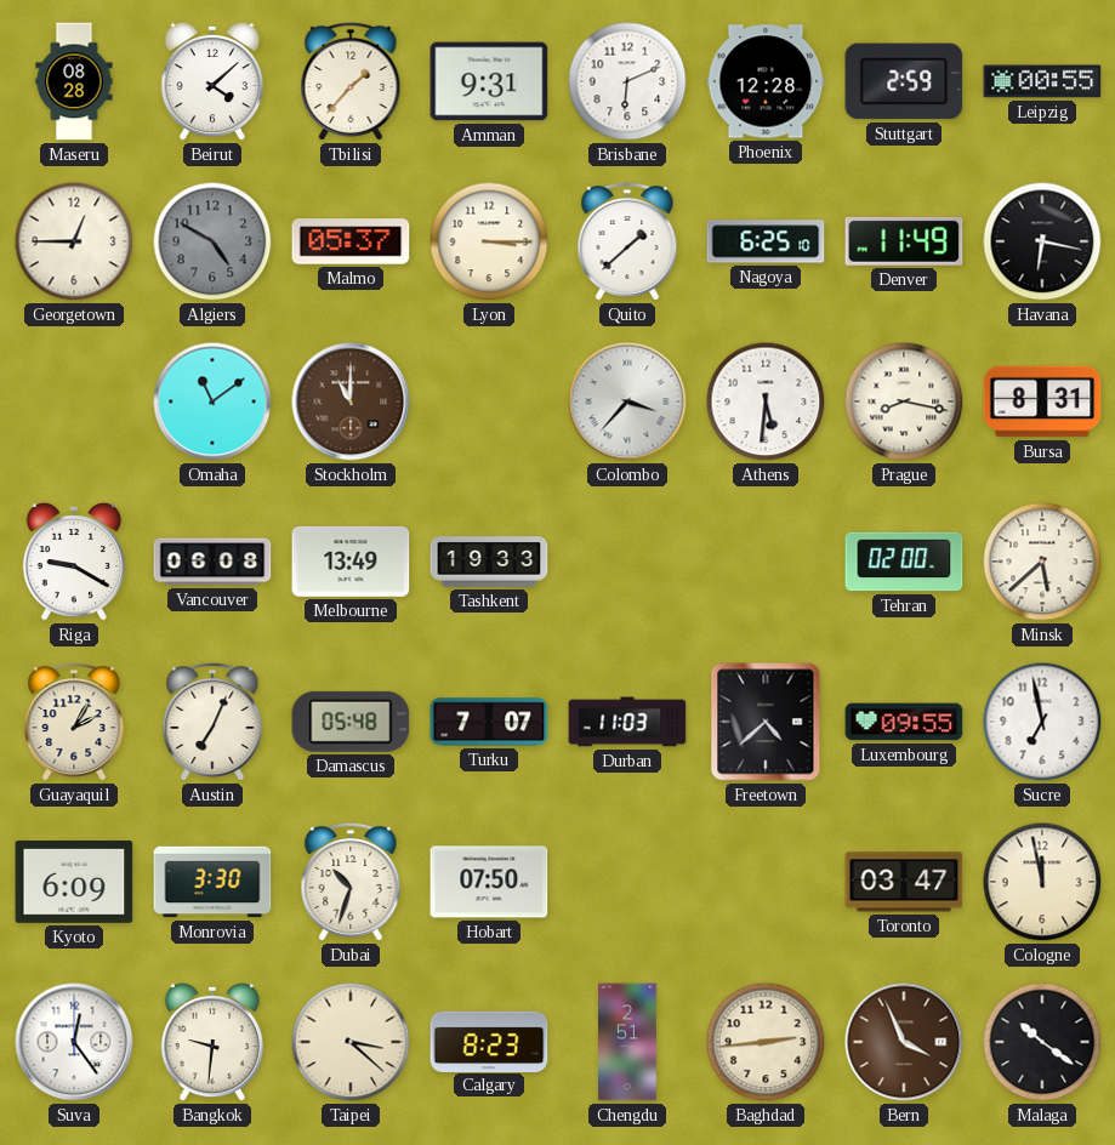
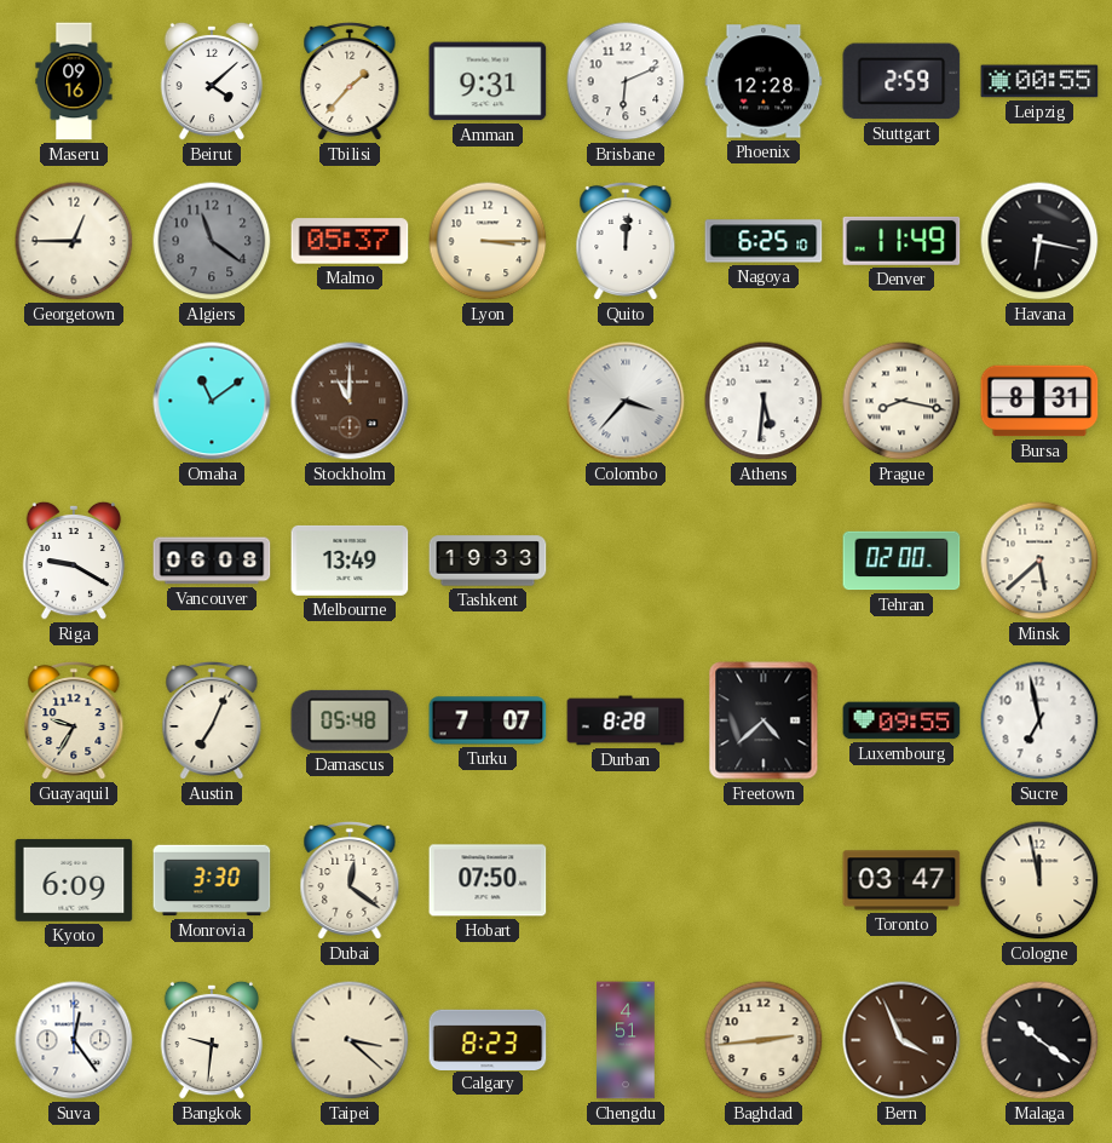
Maseru: 08:28 -> 09:16
Algiers: 4:50 -> 11:21
Quito: 1:38 -> 12:01
Guayaquil: 2:05 -> 9:35
Durban: 11:03 -> 8:28
Dubai: 10:33 -> 12:21
Chengdu: 2:51 -> 4:51
